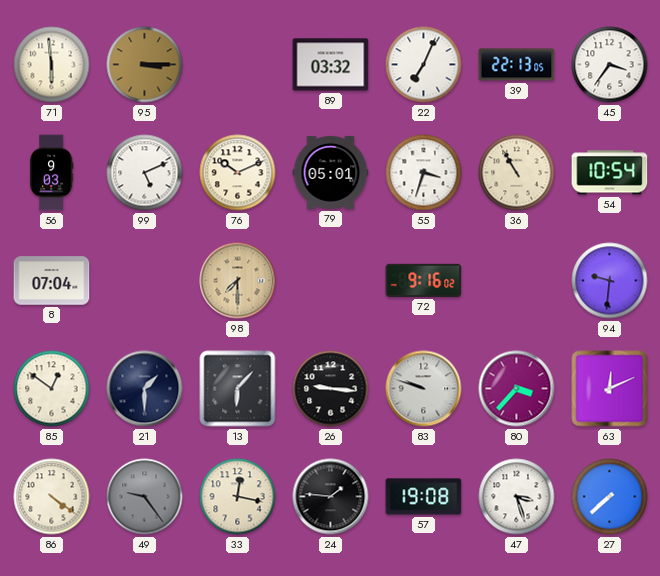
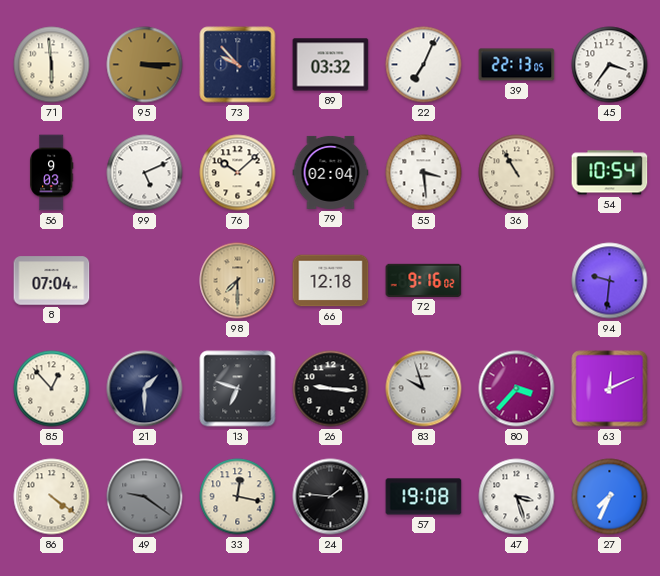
73: none -> 9:53
76: 10:11 -> 10:08
79: 05:01 -> 02:04
55: 3:33 -> 3:29
66: none -> 12:18
85: 12:51 -> 12:53
13: 6:07 -> 6:48
83: 9:48 -> 9:57
49: 9:24 -> 9:21
27: 7:38 -> 7:34
